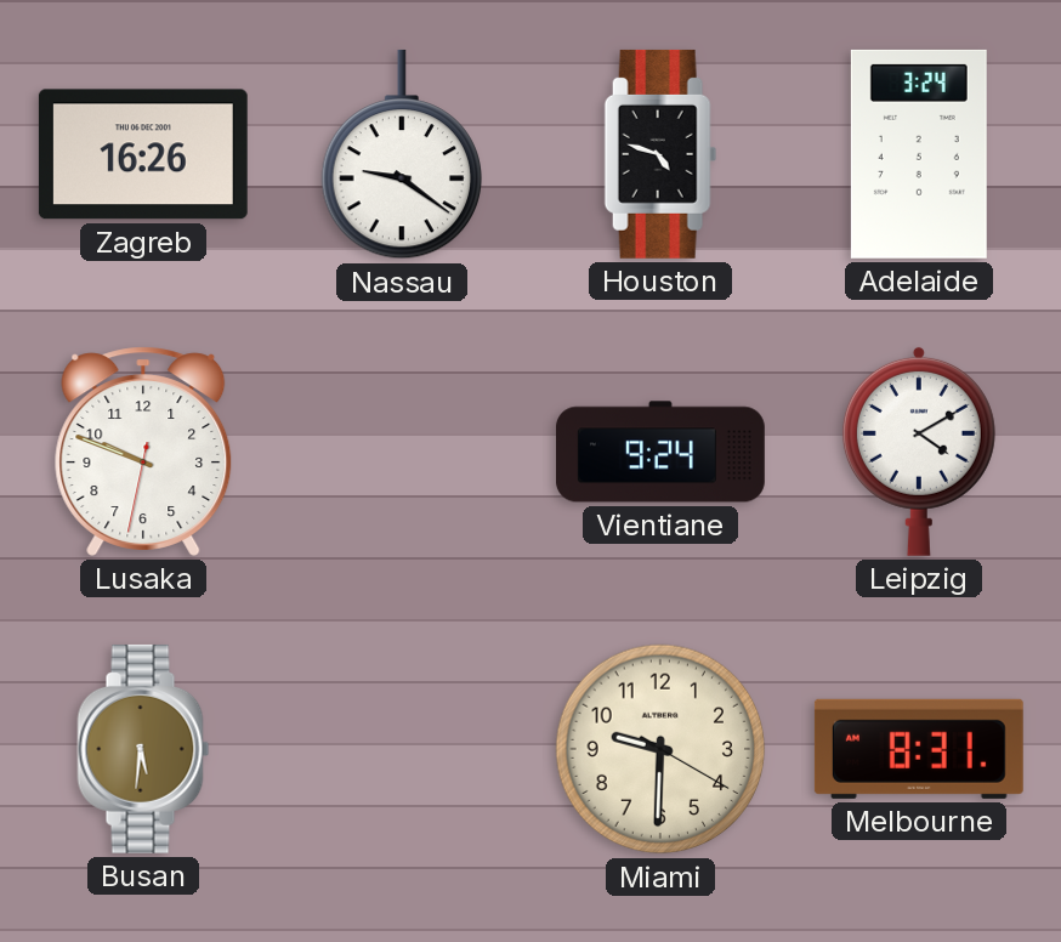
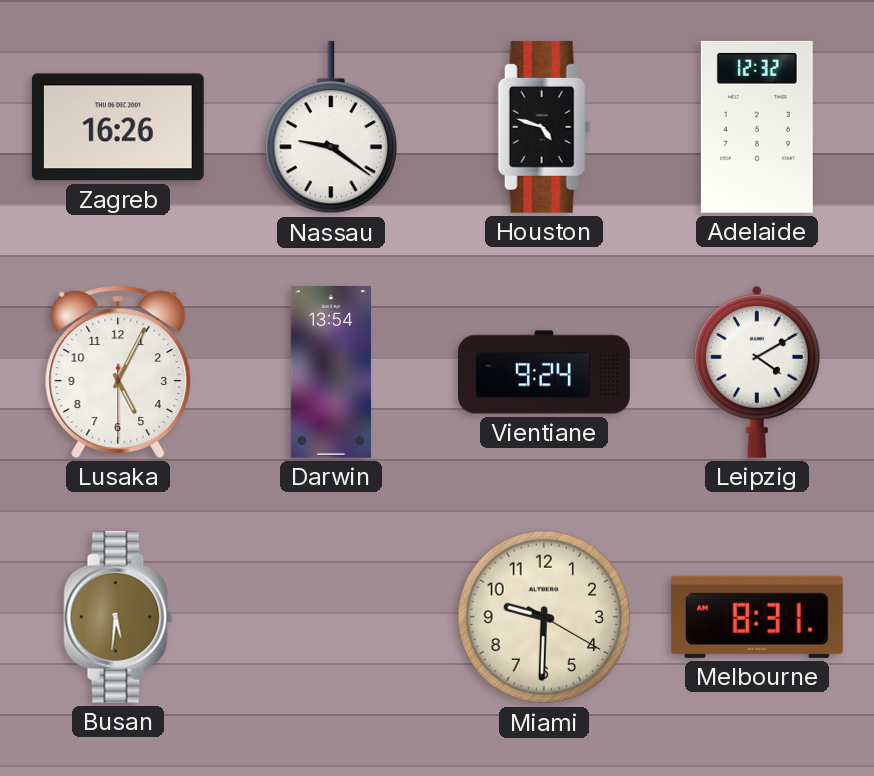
Adelaide: 3:24 -> 12:32
Lusaka: 9:48 -> 5:04
Darwin: none -> 13:54
